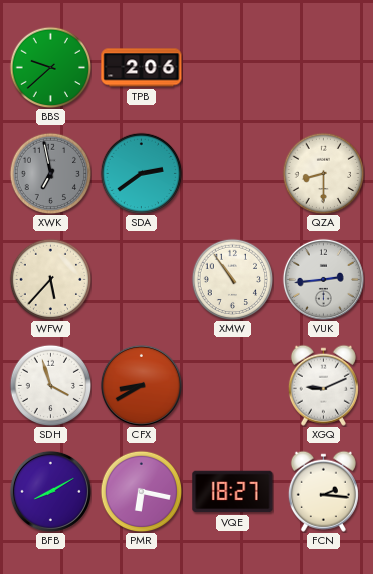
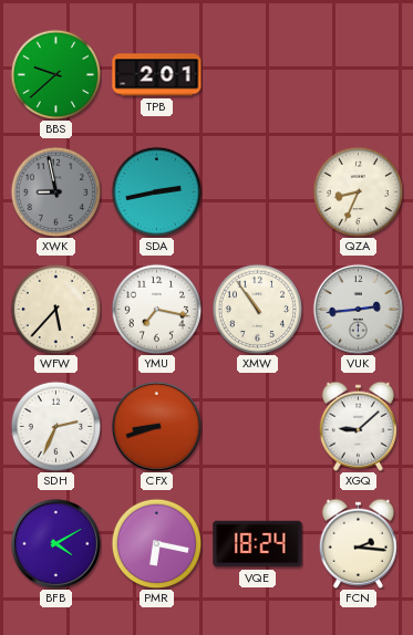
TPB: 2:06 -> 2:01
XWK: 6:58 -> 8:58
SDA: 2:39 -> 2:43
QZA: 8:30 -> 8:34
YMU: none -> 7:17
SDH: 3:57 -> 2:34
CFX: 8:40 -> 8:42
XGQ: 9:11 -> 9:08
BFB: 8:10 -> 4:10
VQE: 18:27 -> 18:24
